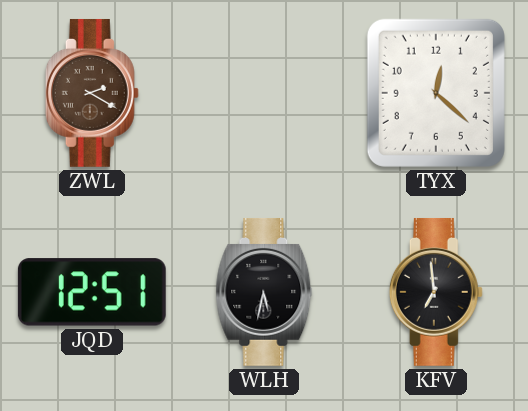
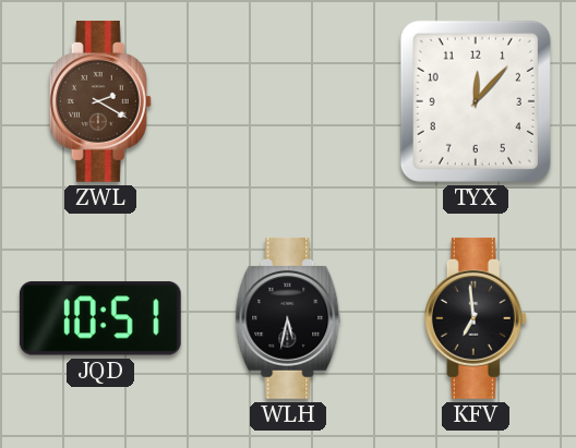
TYX: 12:22 -> 12:07
JQD: 12:51 -> 10:51
